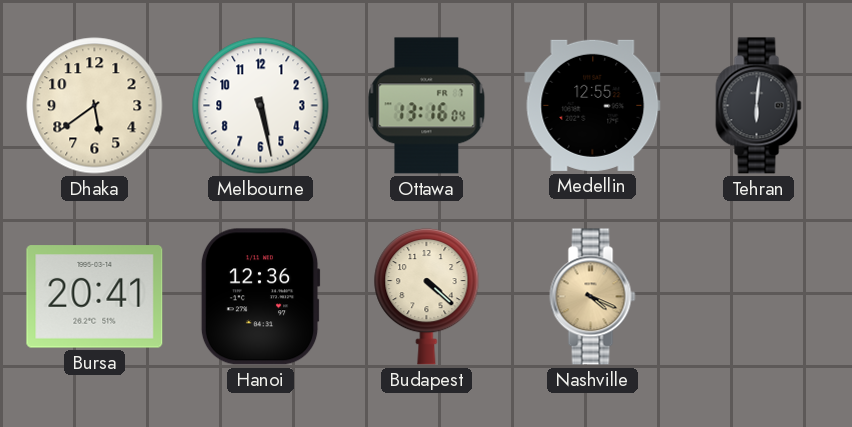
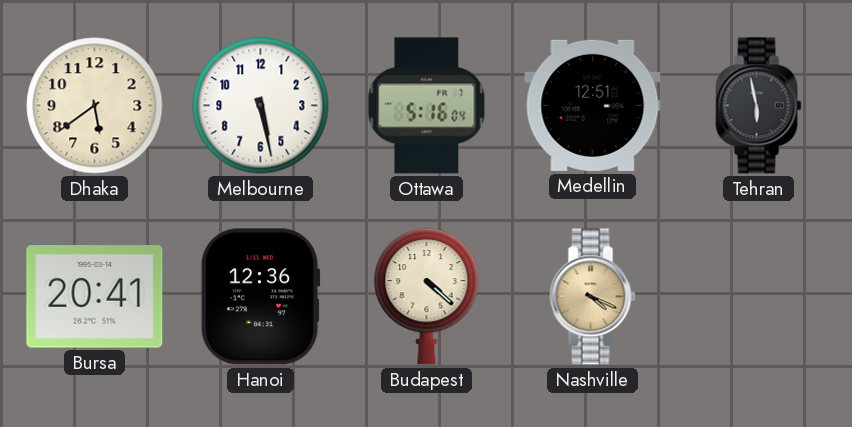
Ottawa: 13:16 -> 5:16
Medellin: 12:55 -> 12:51
Tehran: 6:01 -> 5:58
